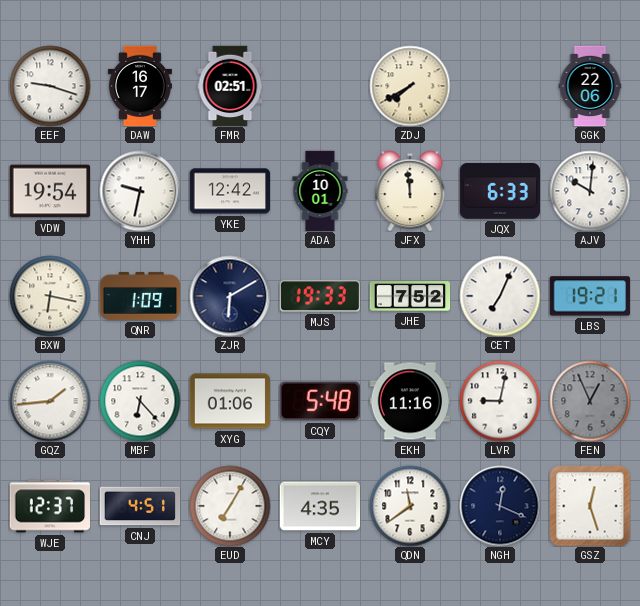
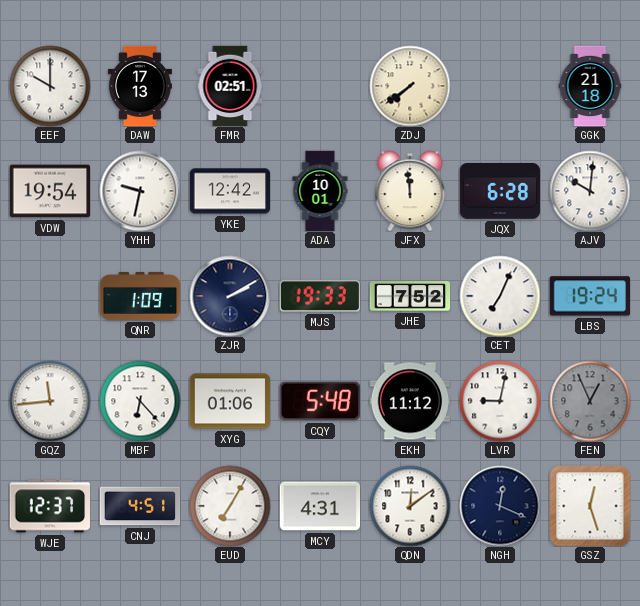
EEF: 9:18 -> 10:00
DAW: 16:17 -> 17:13
ZDJ: 7:40 -> 7:39
GGK: 22:06 -> 21:18
JQX: 6:33 -> 6:28
BXW: 6:17 -> none
ZJR: 6:10 -> 2:10
LBS: 19:21 -> 19:24
GQZ: 1:44 -> 11:44
EKH: 11:16 -> 11:12
MCY: 4:35 -> 4:31
QDN: 11:39 -> 12:09
